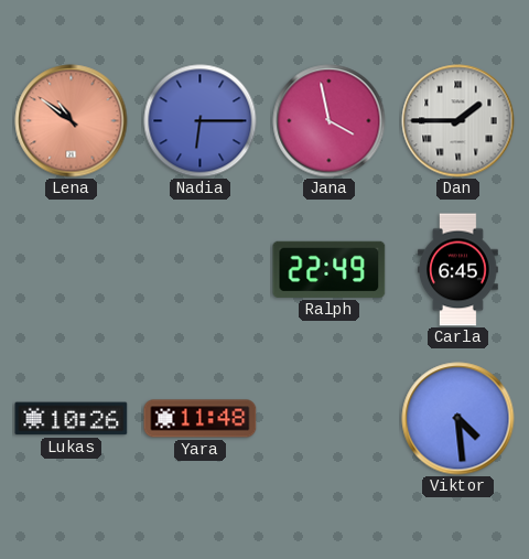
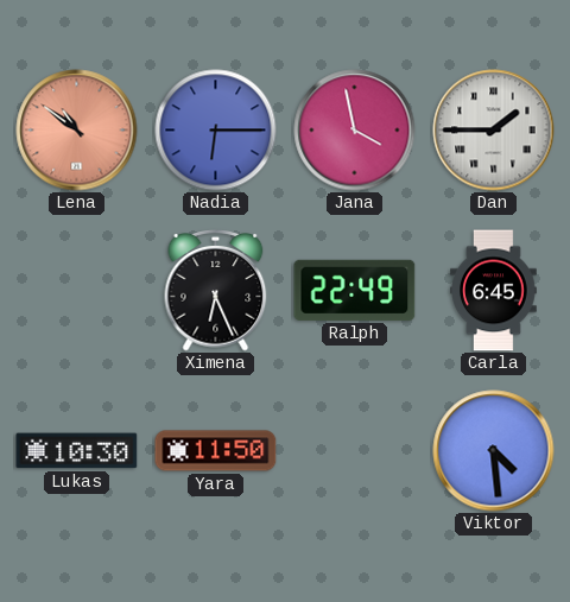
Ximena: none -> 6:26
Lukas: 10:26 -> 10:30
Yara: 11:48 -> 11:50
